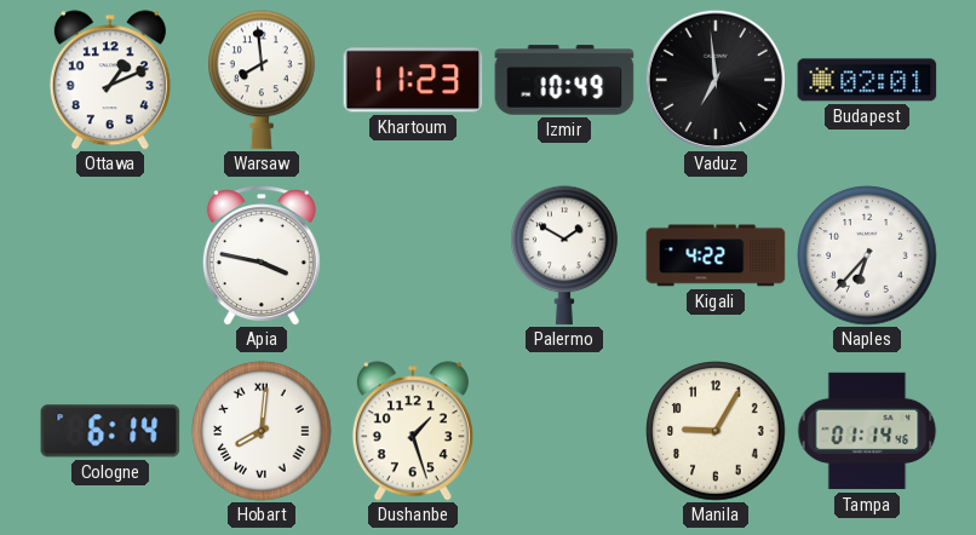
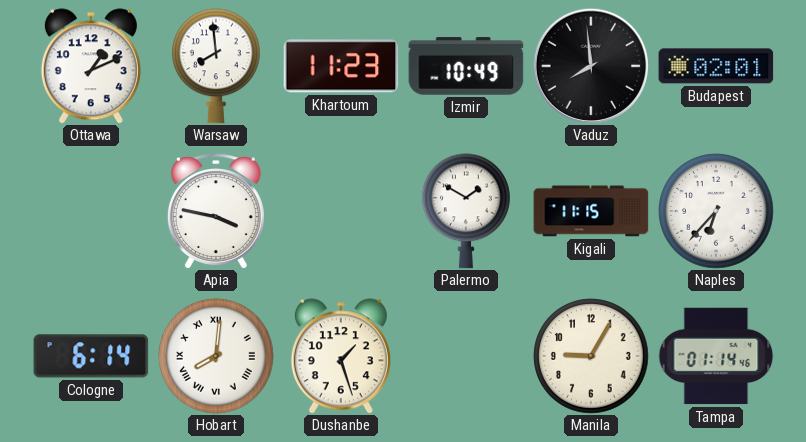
Vaduz: 6:59 -> 7:59
Kigali: 4:22 -> 11:15
